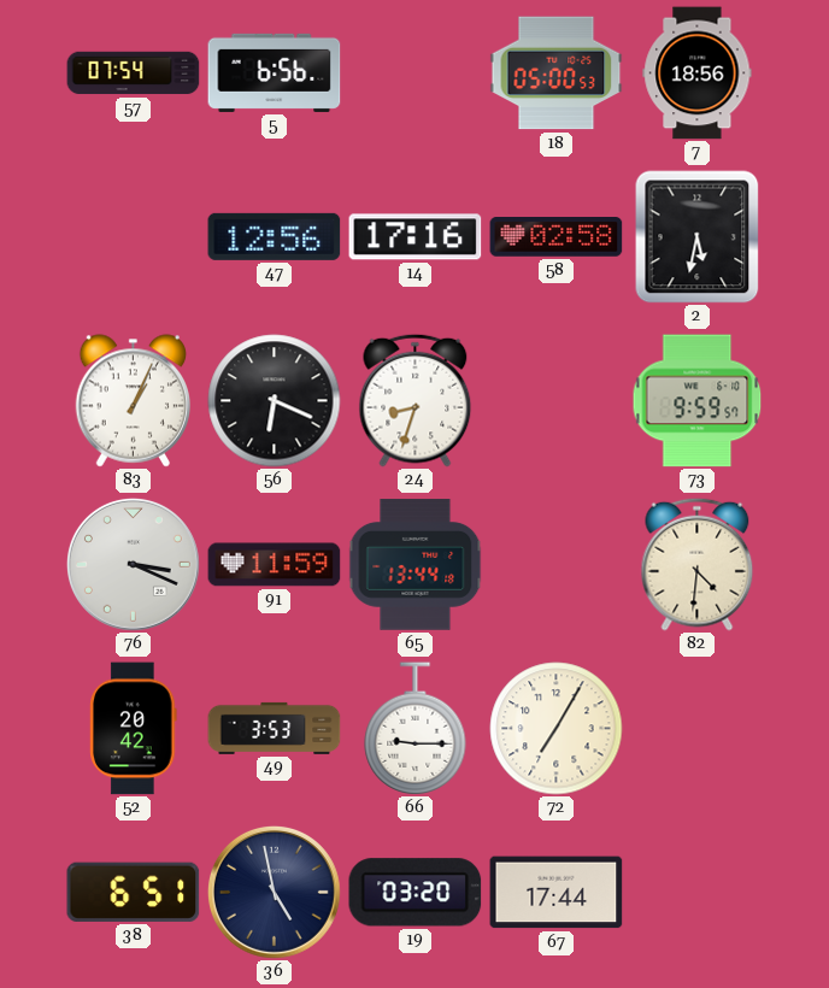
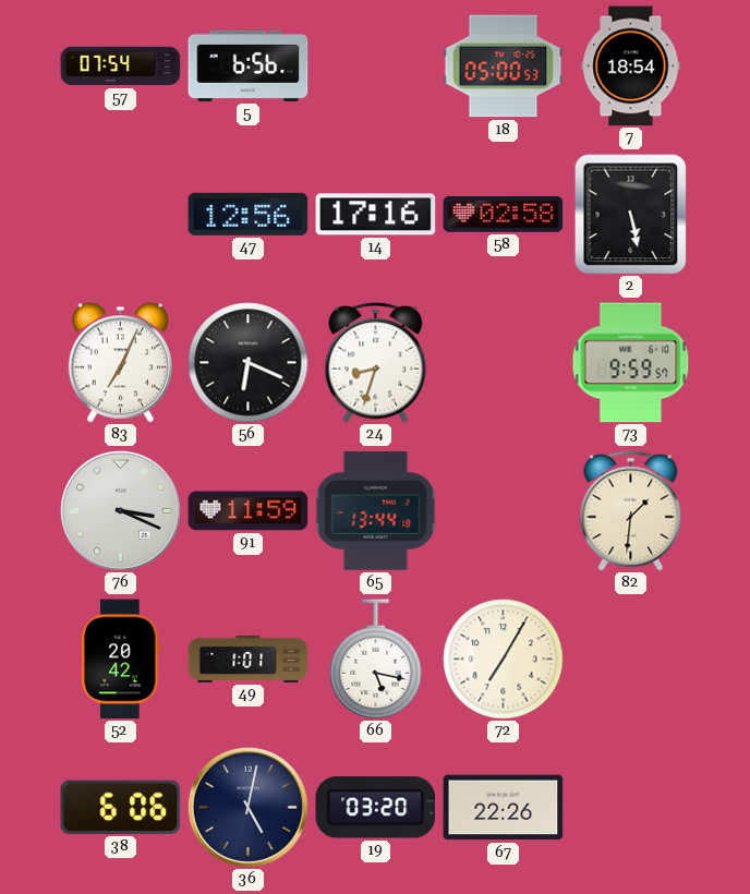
7: 18:56 -> 18:54
2: 5:32 -> 5:28
83: 1:04 -> 7:04
82: 4:31 -> 1:31
49: 3:53 -> 1:01
66: 9:15 -> 5:17
38: 6:51 -> 6:06
36: 4:58 -> 5:02
67: 17:44 -> 22:26
